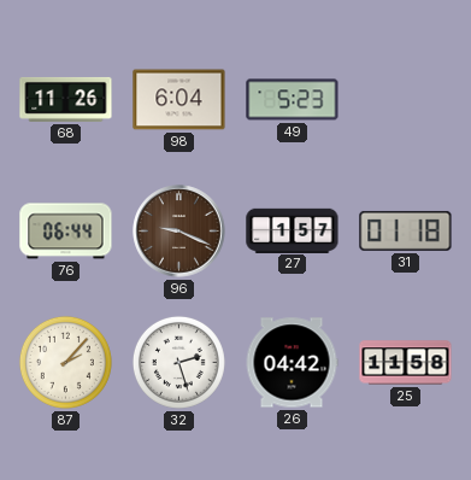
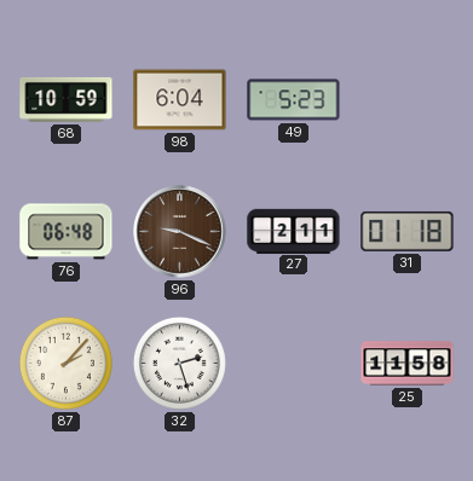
68: 11:26 -> 10:59
76: 06:44 -> 06:48
27: 1:57 -> 2:11
26: 04:42 -> none
